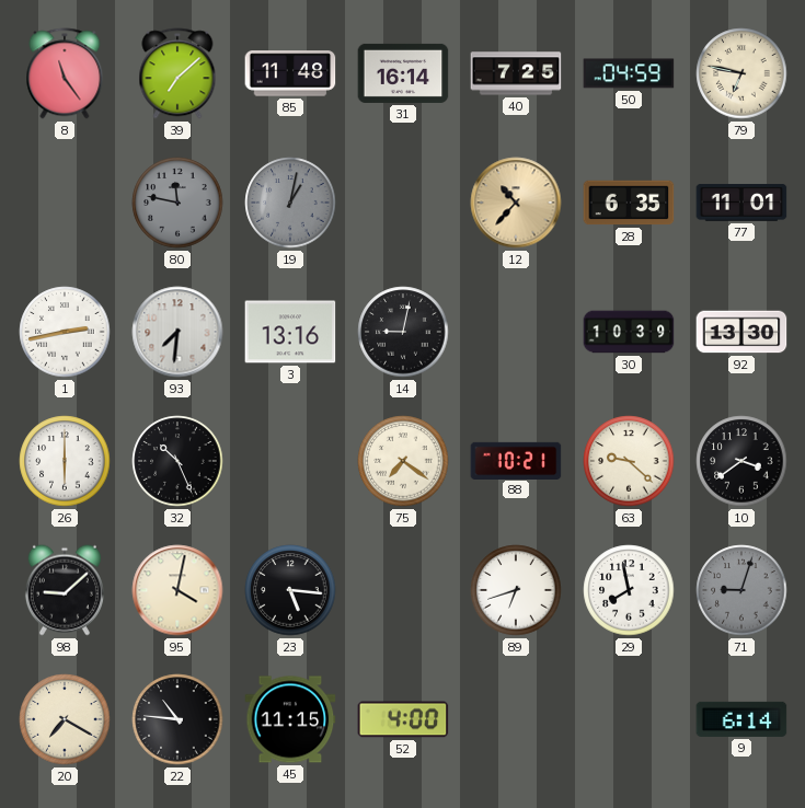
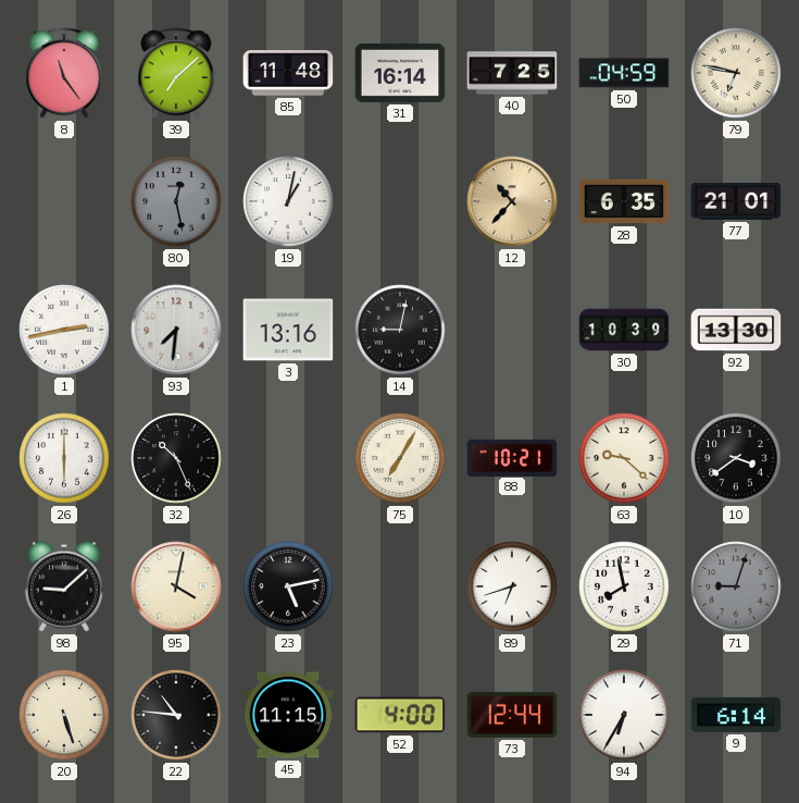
80: 11:47 -> 12:28
19 dial: grey -> white
77: 11:01 -> 21:01
75: 7:21 -> 7:05
23: 5:16 -> 5:13
20: 7:20 -> 5:27
73: none -> 12:44
94: none -> 6:35
